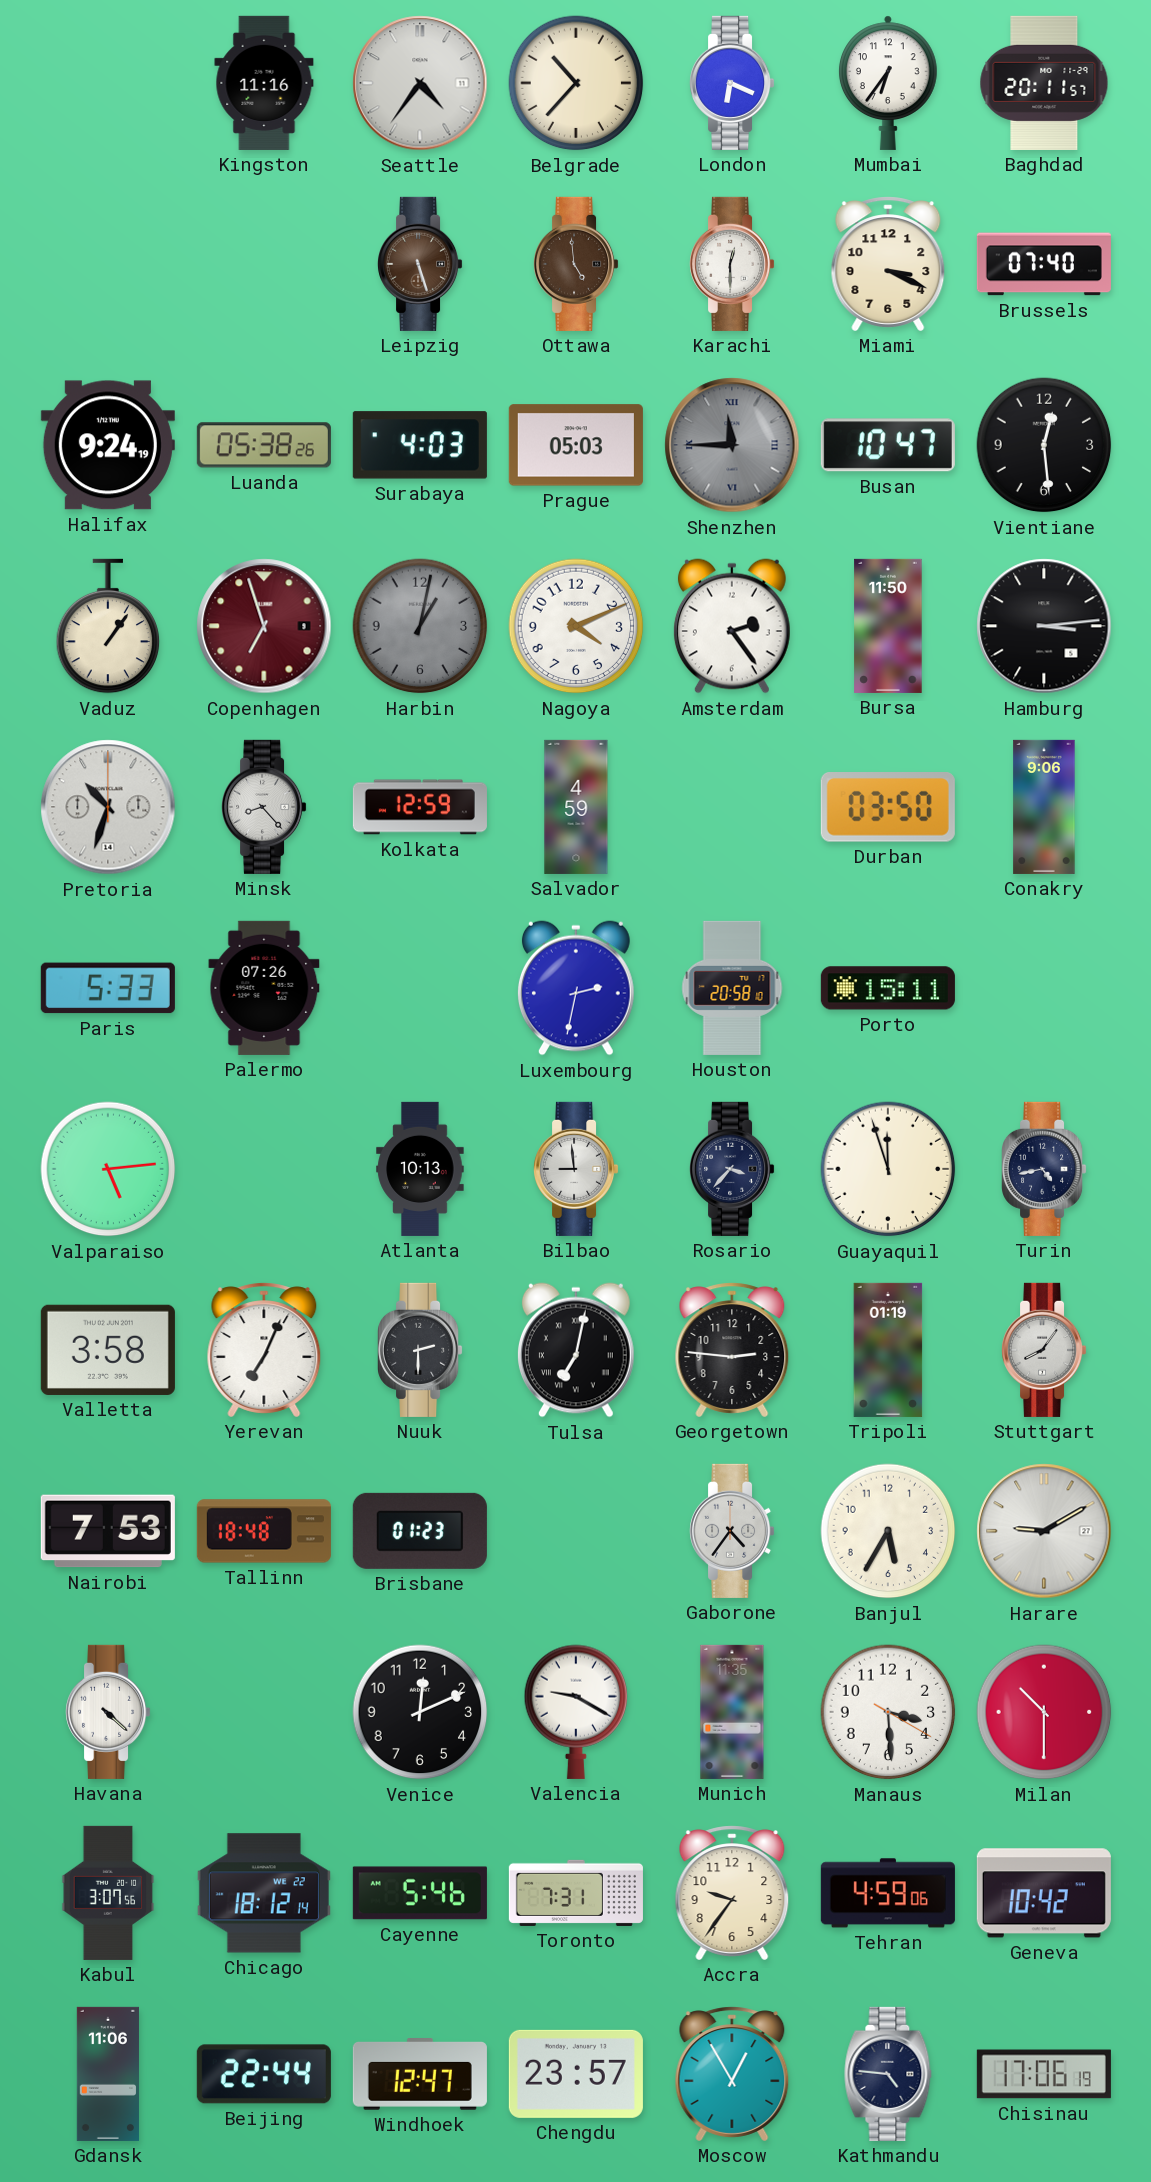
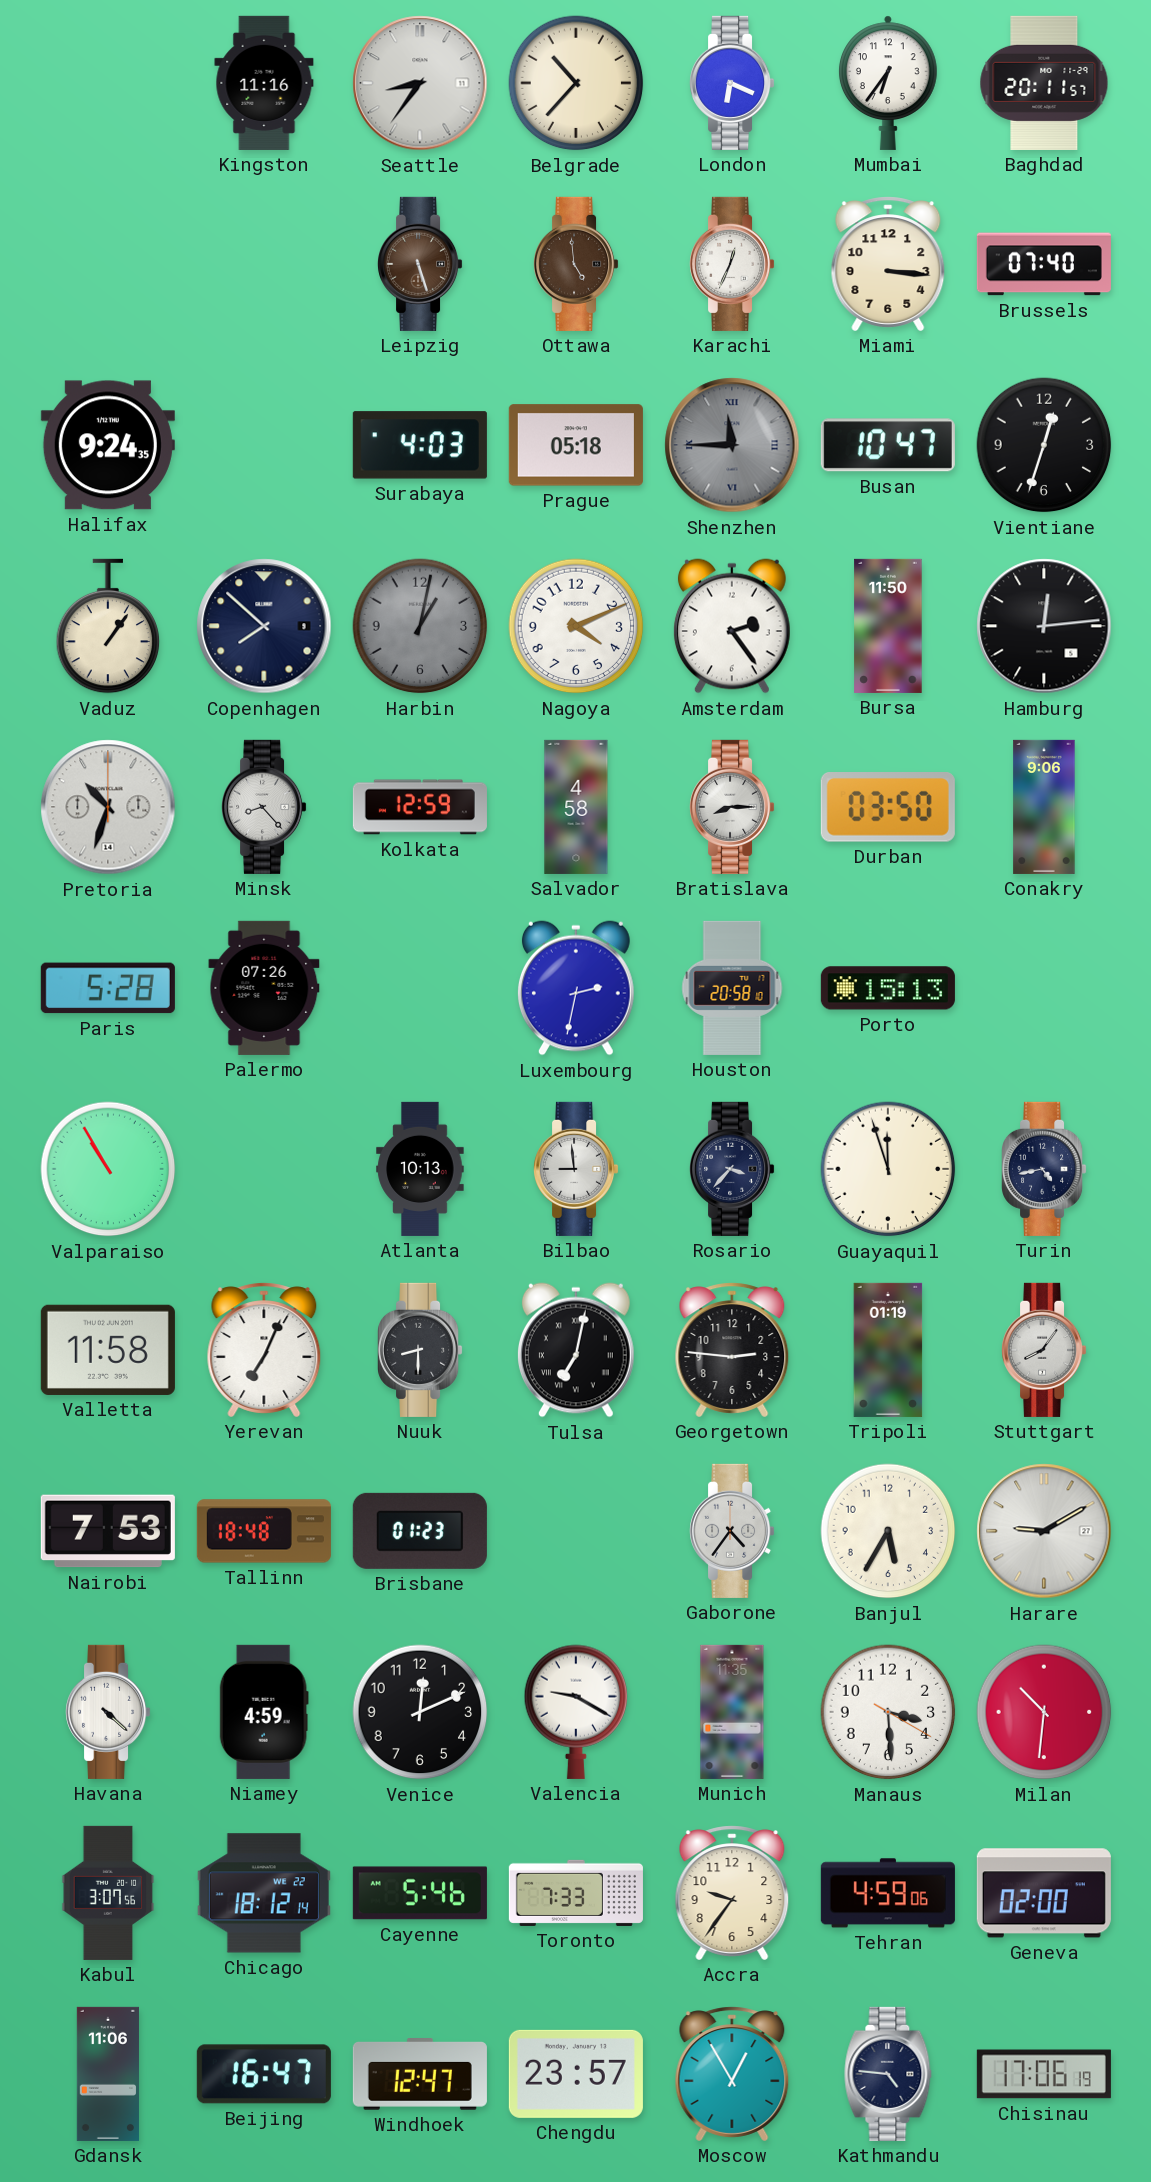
Seattle: 4:36 -> 8:36
Karachi: 12:30 -> 12:34
Miami: 3:19 -> 3:16
Halifax: 9:24:19 -> 9:24:35
Luanda: 05:38 -> none
Prague: 05:03 -> 05:18
Vientiane: 12:29 -> 12:33
Copenhagen: 6:57 -> 7:52
Copenhagen dial: burgundy -> navy
Hamburg: 3:14 -> 12:14
Salvador: 4:59 -> 4:58
Bratislava: none -> 8:15
Paris: 5:33 -> 5:28
Porto: 15:11 -> 15:13
Valparaiso: 5:14 -> 10:55
Valletta: 3:58 -> 11:58
Nuuk: 2:30 -> 8:30
Niamey: none -> 4:59
Milan: 10:30 -> 10:31
Toronto: 7:31 -> 7:33
Geneva: 10:42 -> 02:00
Beijing: 22:44 -> 16:47
